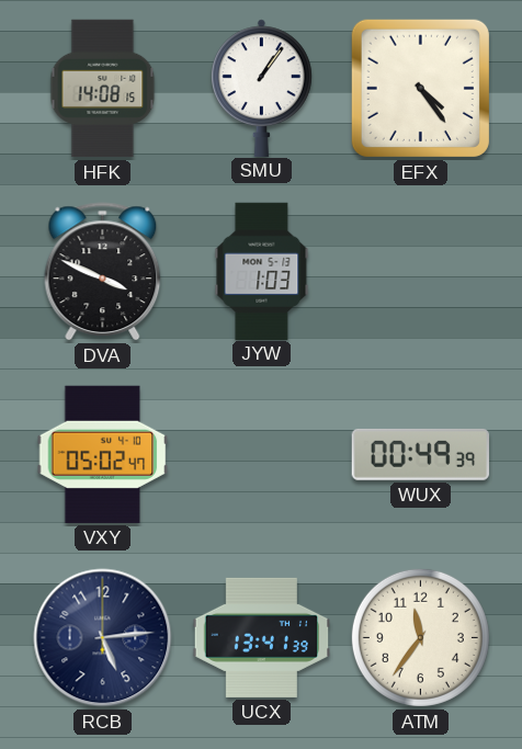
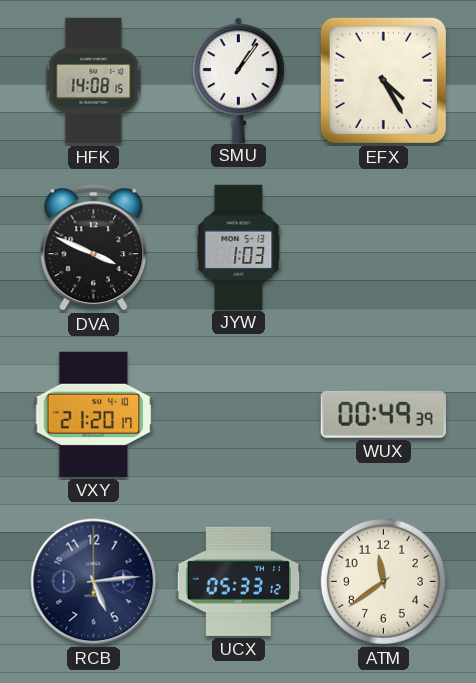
EFX: 4:24 -> 4:25
VXY: 05:02 -> 21:20
UCX: 13:41 -> 05:33
ATM: 11:36 -> 11:39
